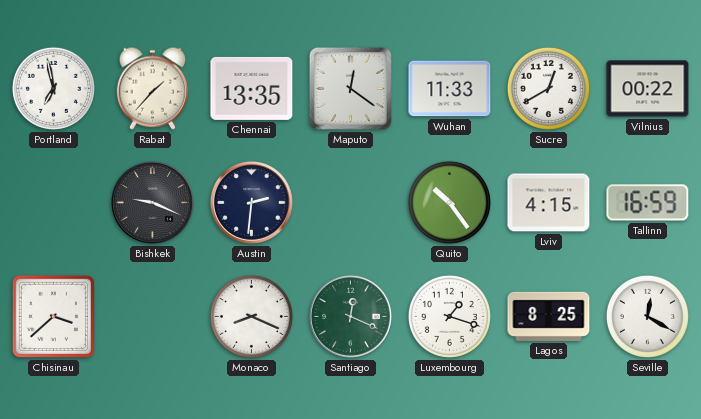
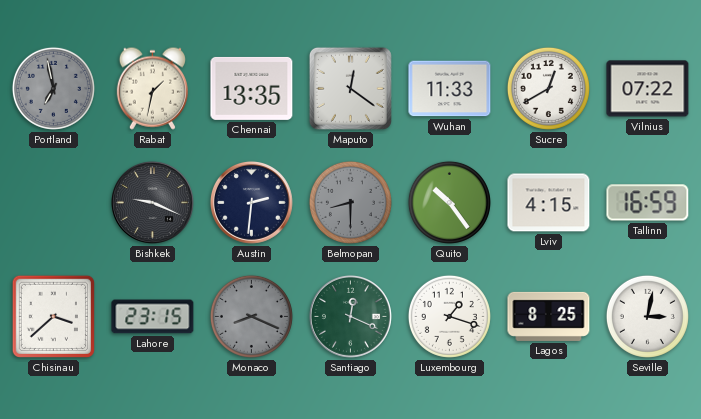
Portland dial: white -> grey
Rabat: 1:37 -> 1:32
Vilnius: 00:22 -> 07:22
Belmopan: none -> 8:30
Lahore: none -> 23:15
Monaco dial: white -> grey
Seville: 12:20 -> 3:02
